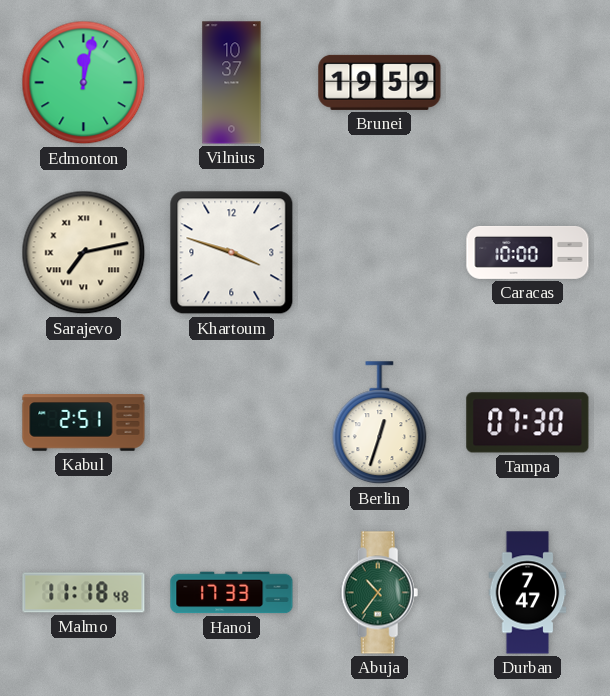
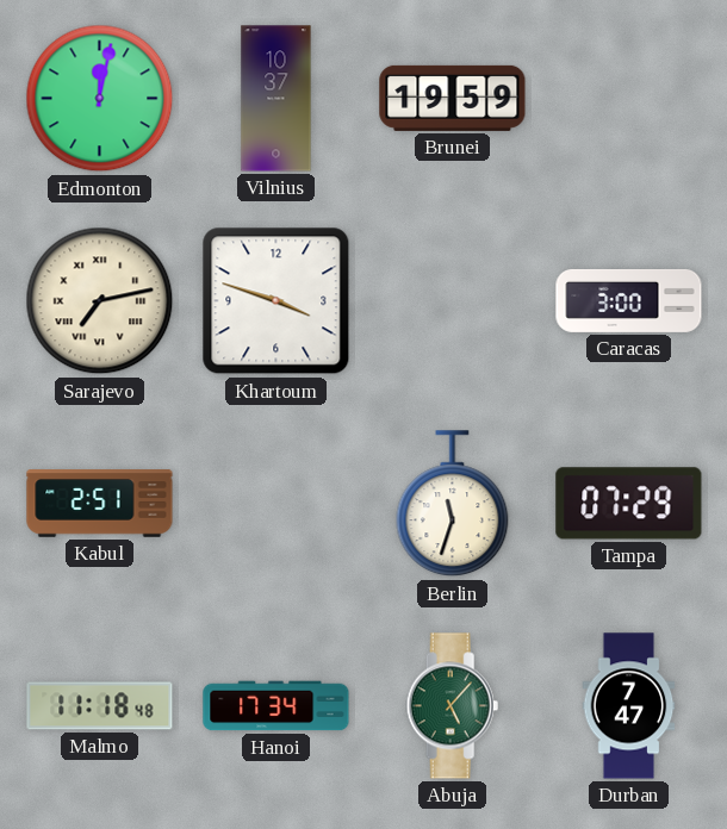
Caracas: 10:00 -> 3:00
Berlin: 12:33 -> 11:33
Tampa: 07:30 -> 07:29
Hanoi: 17:33 -> 17:34
Abuja: 10:36 -> 5:07
